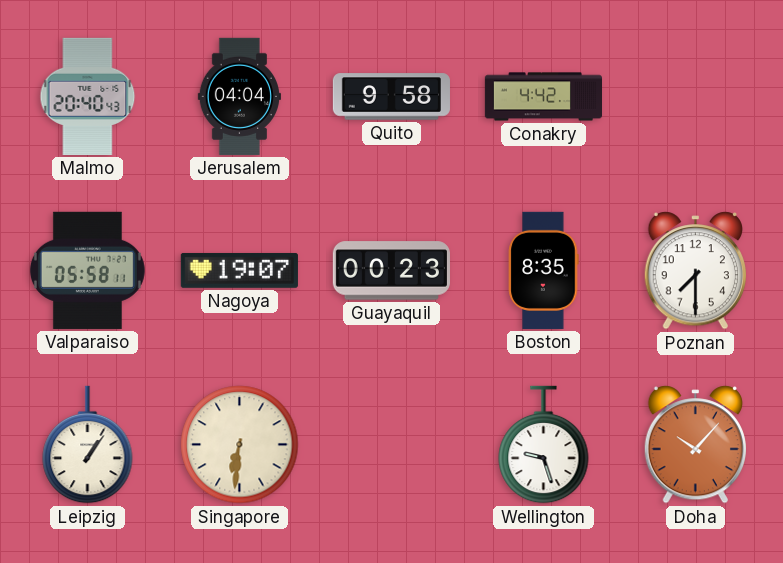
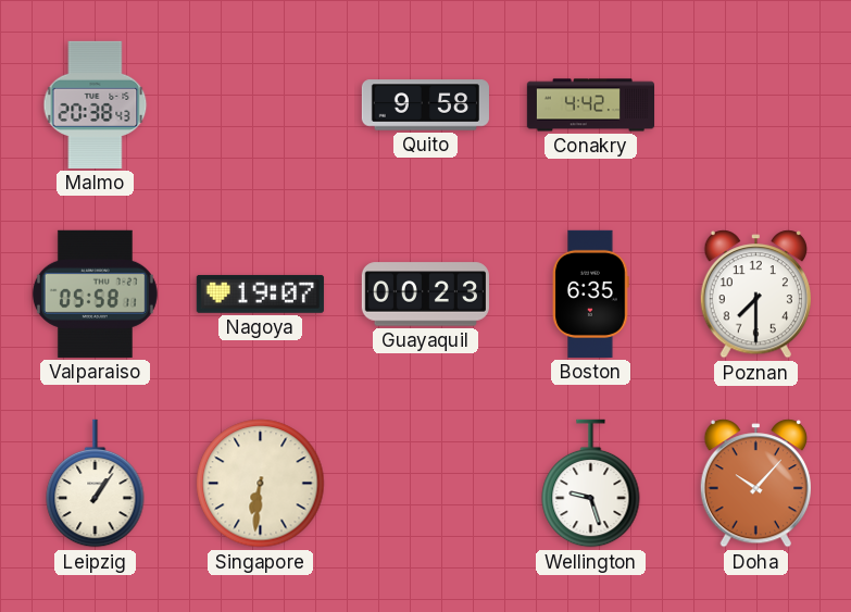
Malmo: 20:40 -> 20:38
Jerusalem: 04:04 -> none
Boston: 8:35 -> 6:35
